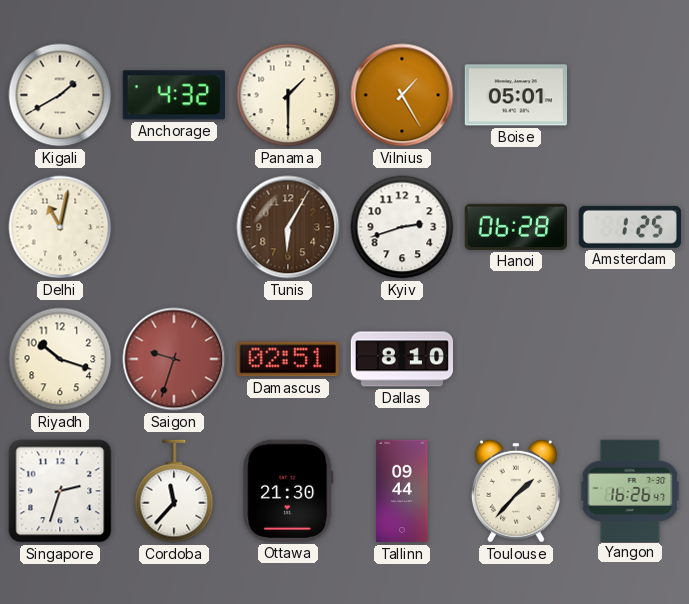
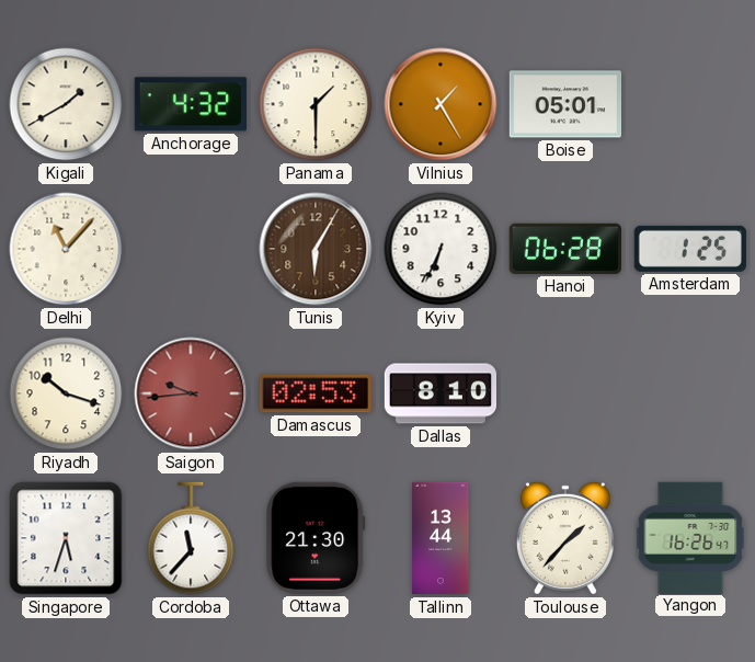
Delhi: 11:02 -> 11:07
Kyiv: 2:42 -> 6:34
Saigon: 9:33 -> 9:44
Damascus: 02:51 -> 02:53
Singapore: 2:33 -> 5:33
Tallinn: 09:44 -> 13:44
